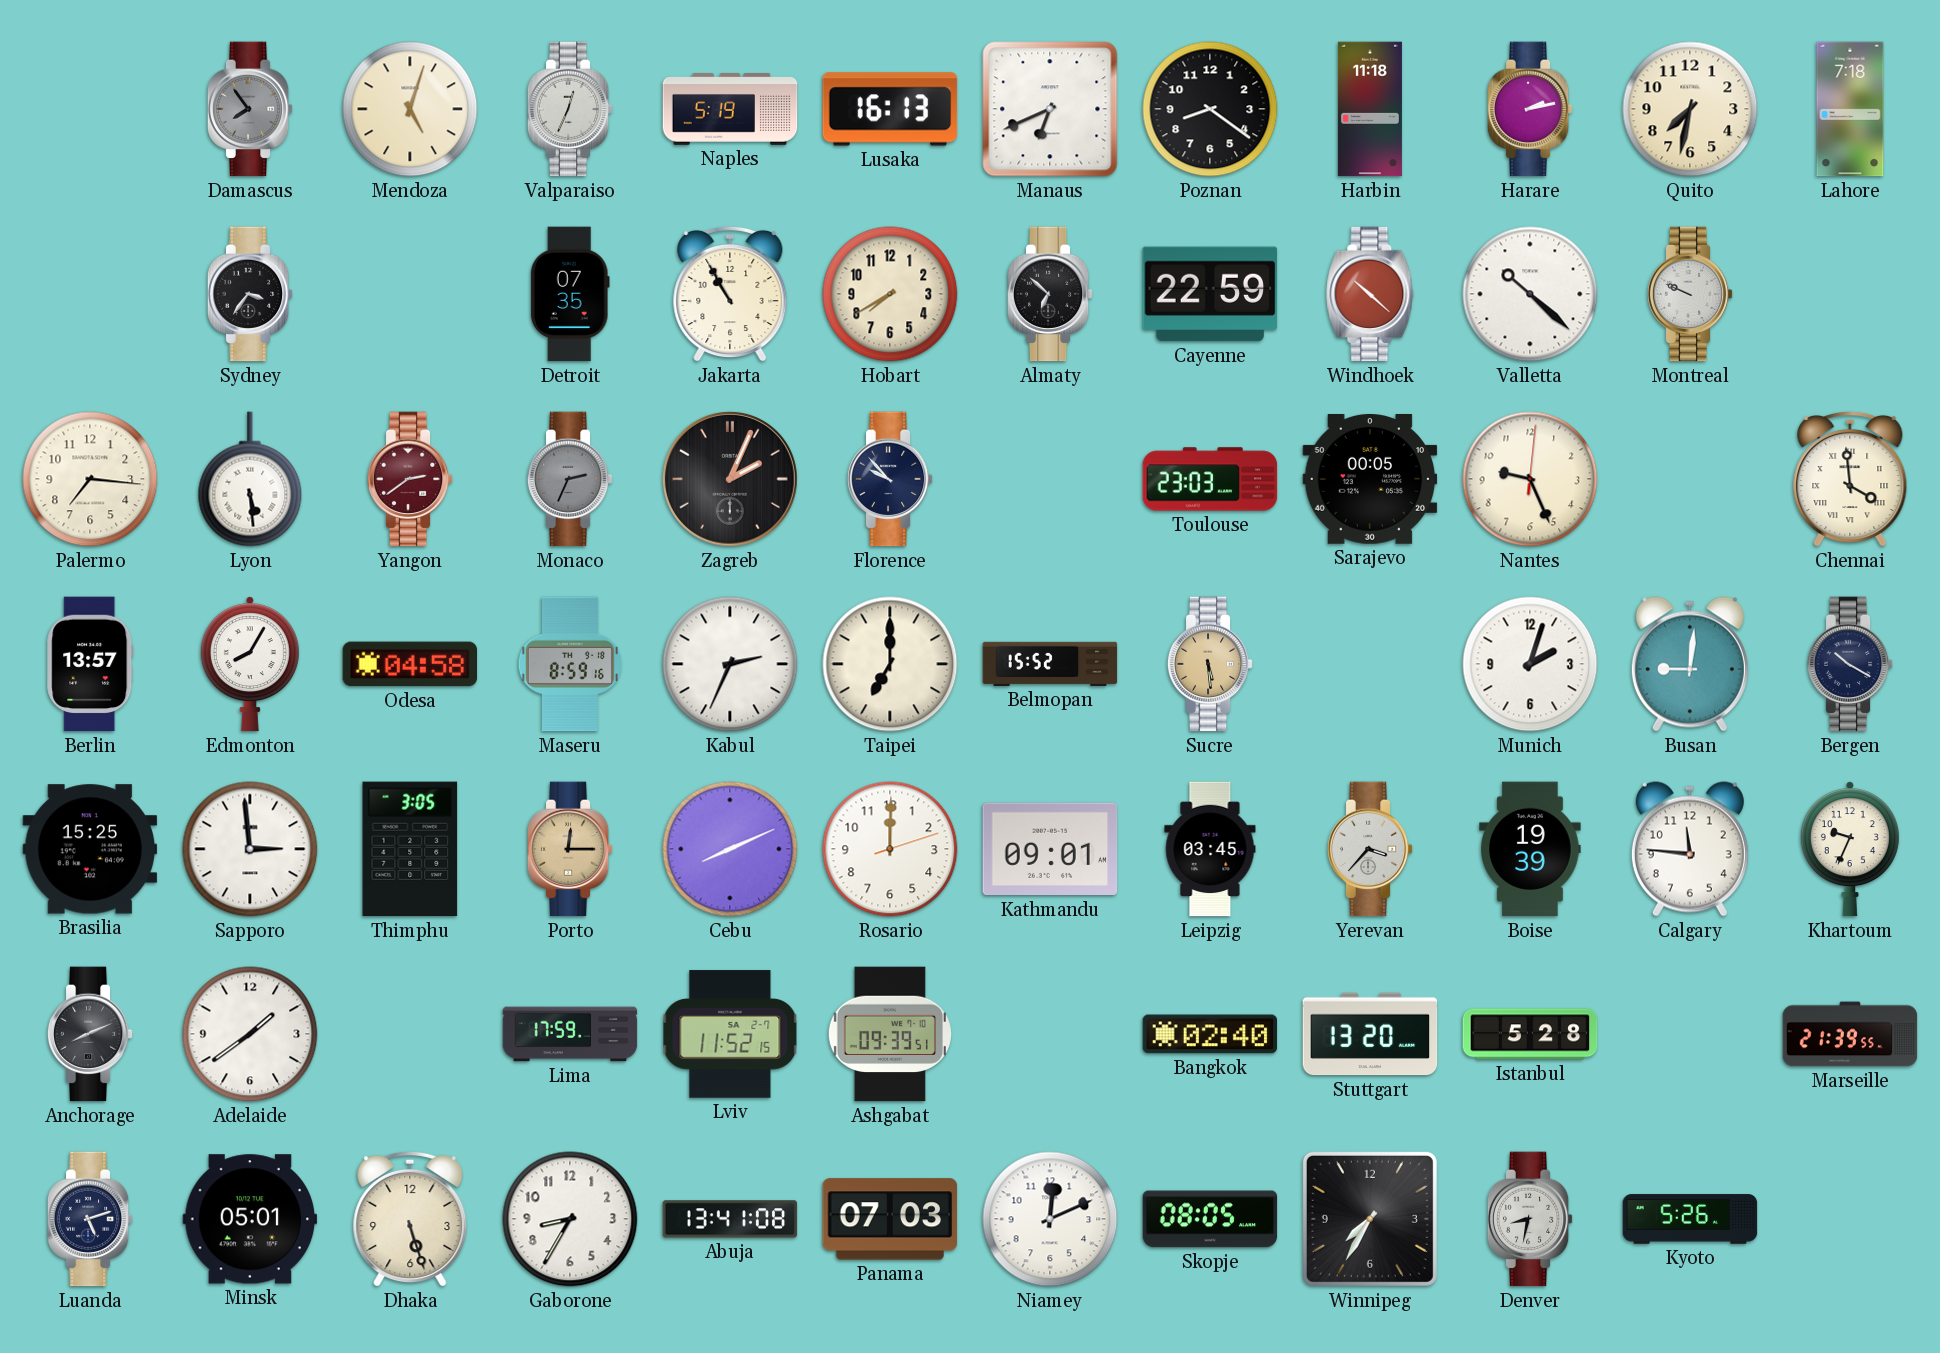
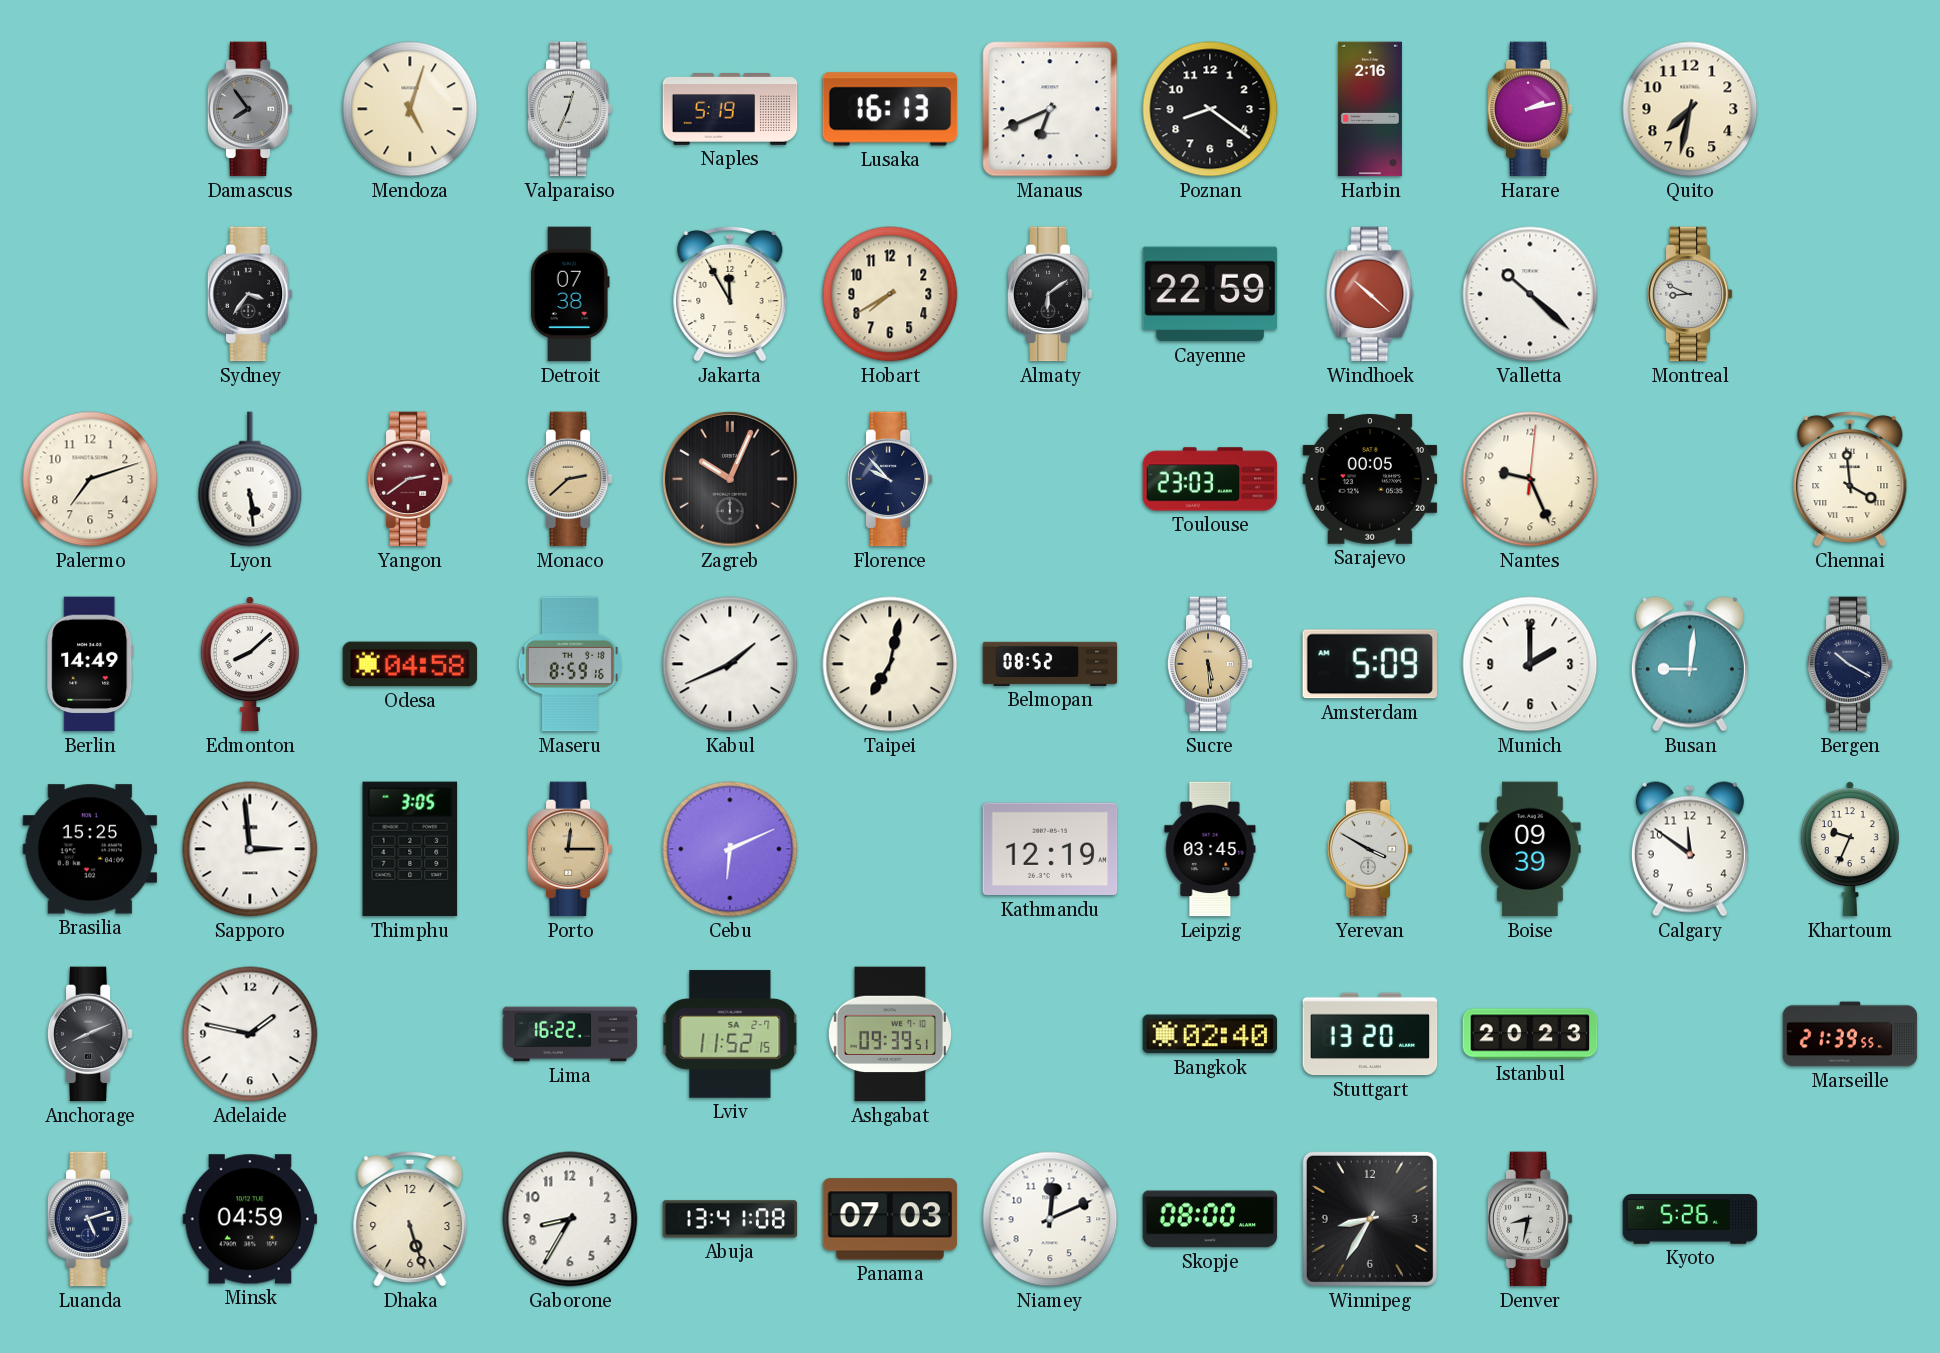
Harbin: 11:18 -> 2:16
Lahore: 7:18 -> none
Detroit: 07:35 -> 07:38
Jakarta: 10:55 -> 11:55
Almaty: 6:52 -> 6:09
Montreal: 9:49 -> 8:49
Palermo: 7:16 -> 7:12
Monaco: 2:34 -> 2:38
Monaco dial: grey -> champagne
Zagreb: 2:04 -> 10:04
Berlin: 13:57 -> 14:49
Edmonton: 8:05 -> 8:08
Kabul: 2:34 -> 1:41
Taipei: 7:00 -> 7:02
Belmopan: 15:52 -> 08:52
Amsterdam: none -> 5:09
Munich: 2:03 -> 2:00
Cebu: 8:11 -> 6:11
Rosario: 12:00 -> none
Kathmandu: 09:01 -> 12:19
Yerevan: 3:37 -> 3:50
Boise: 19:39 -> 09:39
Calgary: 11:46 -> 11:51
Adelaide: 1:39 -> 1:47
Lima: 17:59 -> 16:22
Istanbul: 5:28 -> 20:23
Minsk: 05:01 -> 04:59
Skopje: 08:05 -> 08:00
Winnipeg: 7:35 -> 8:35
